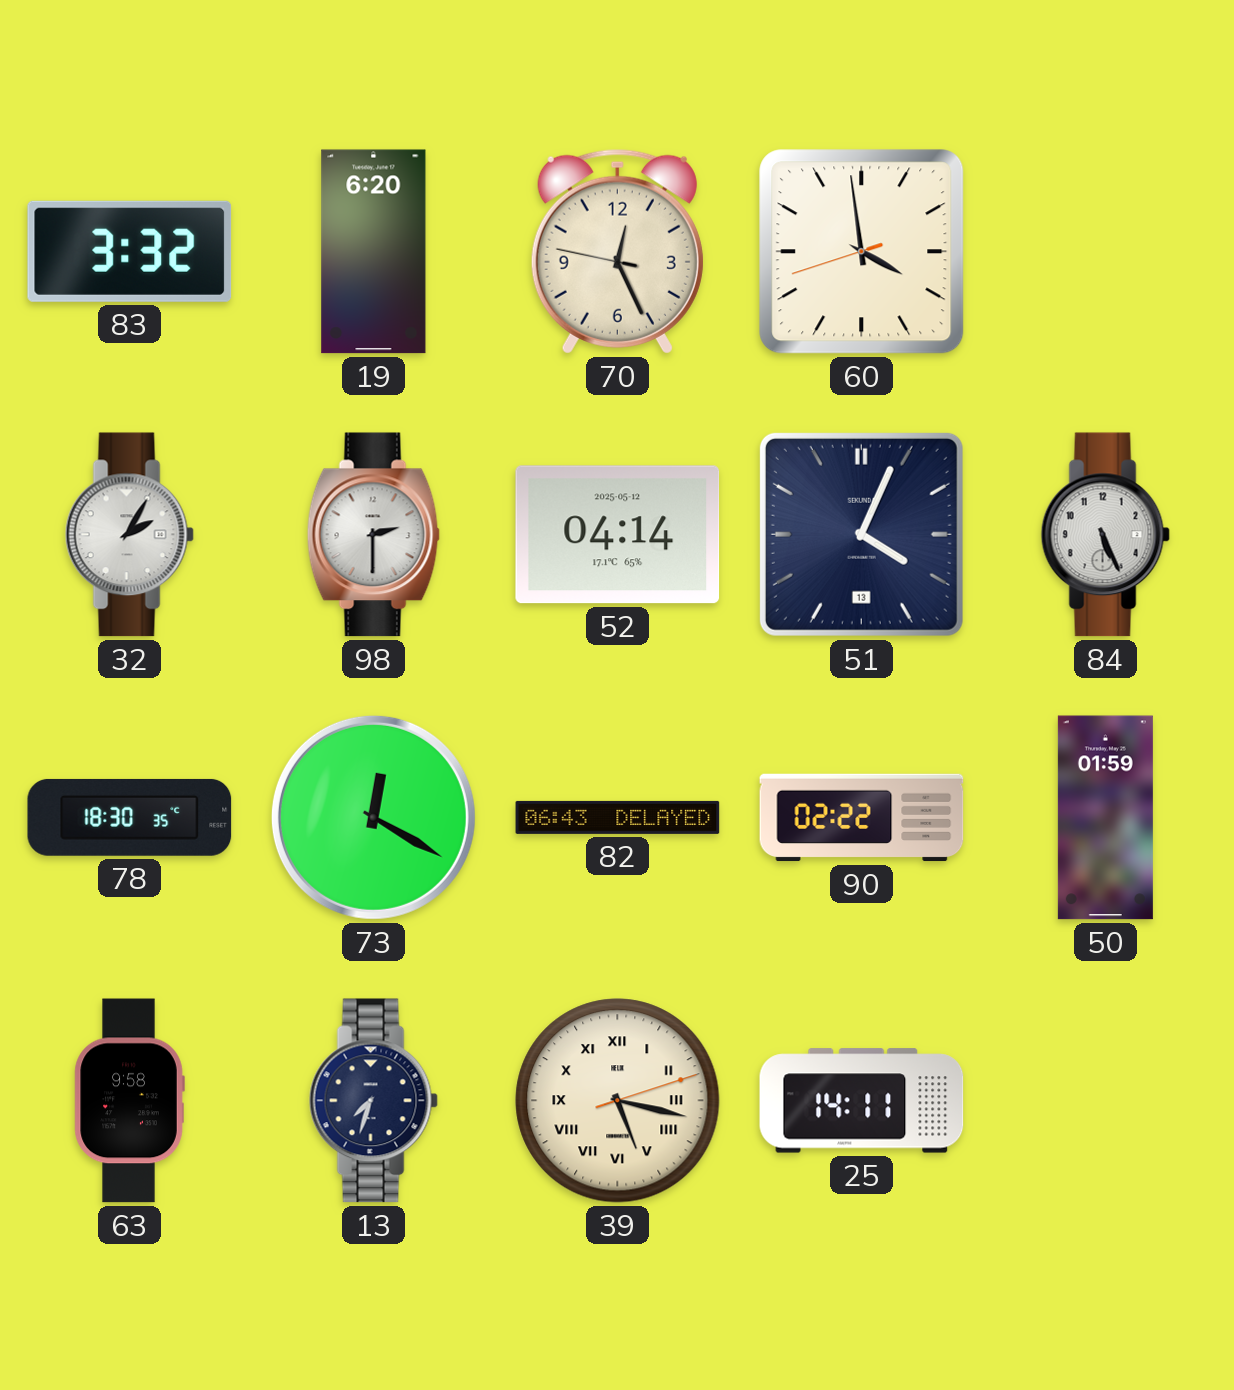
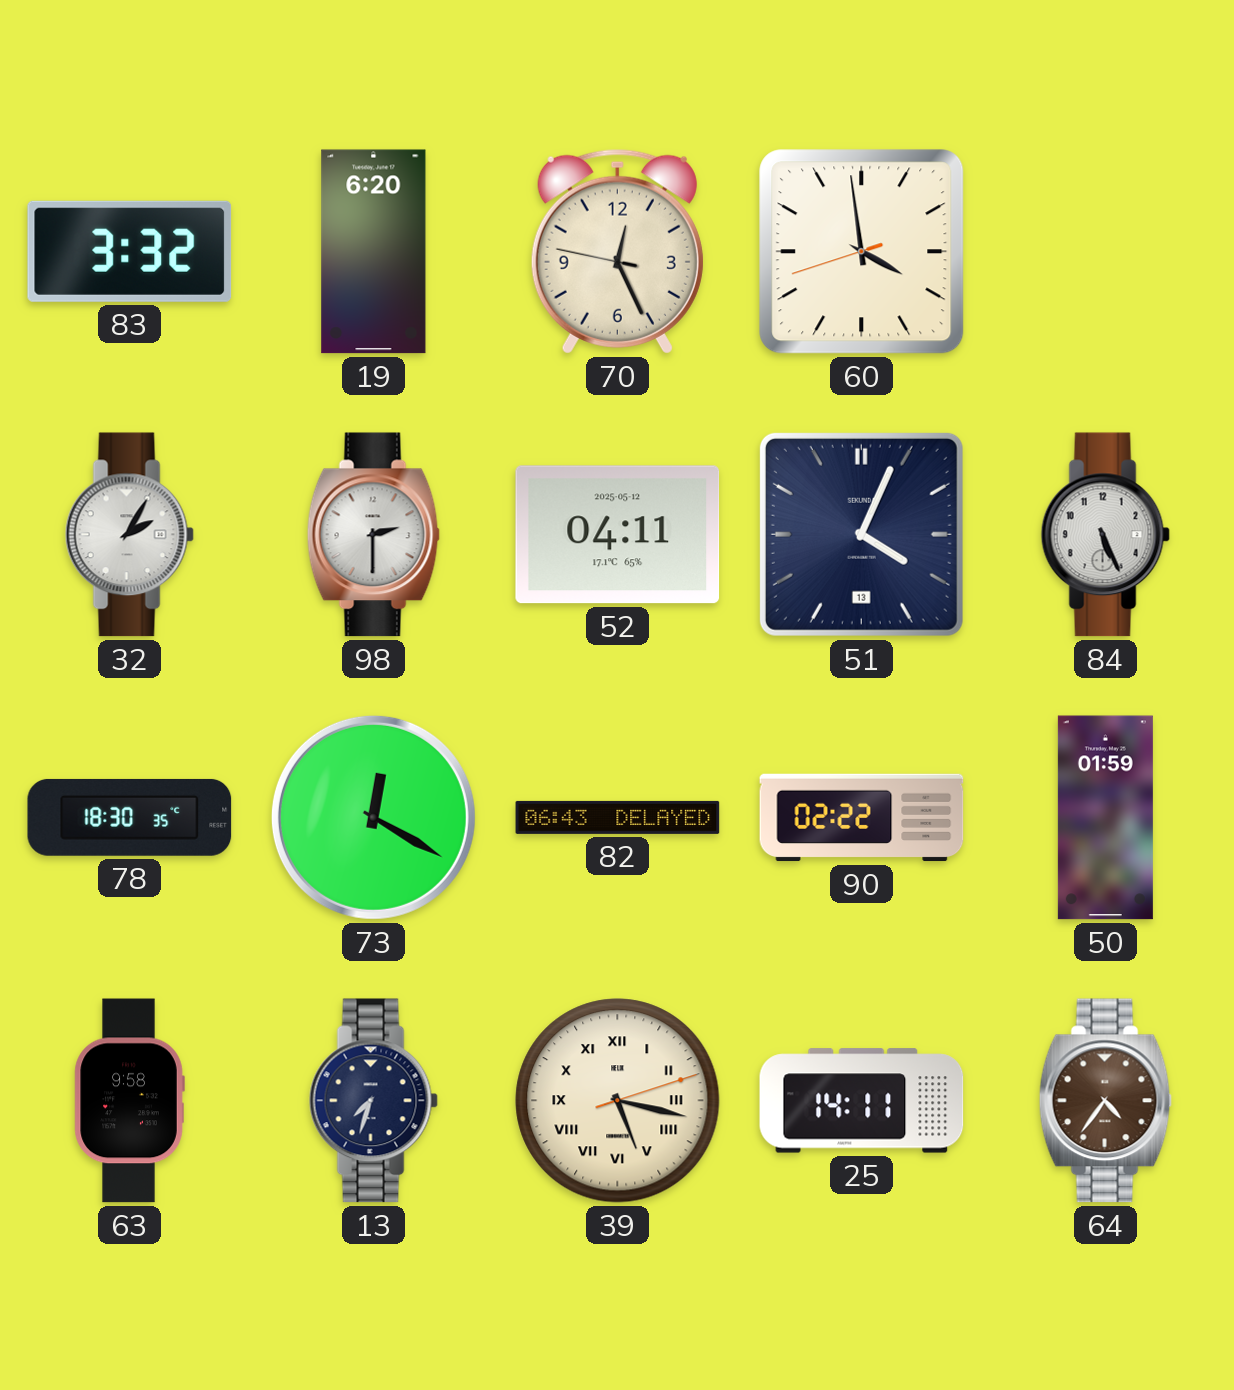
52: 04:14 -> 04:11
64: none -> 4:36
